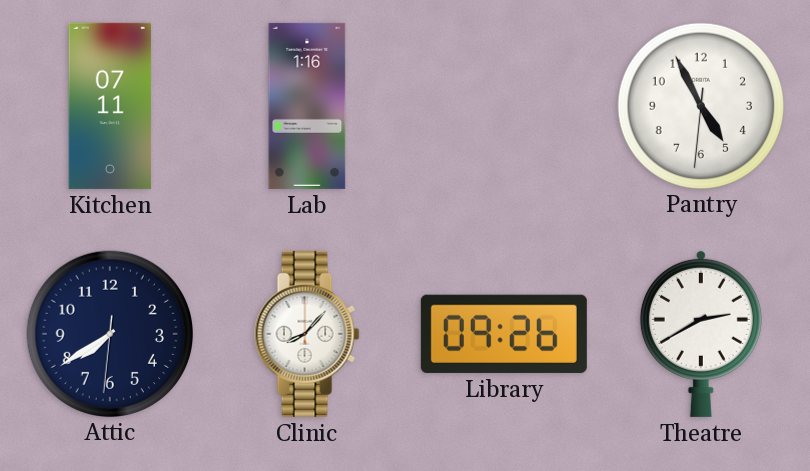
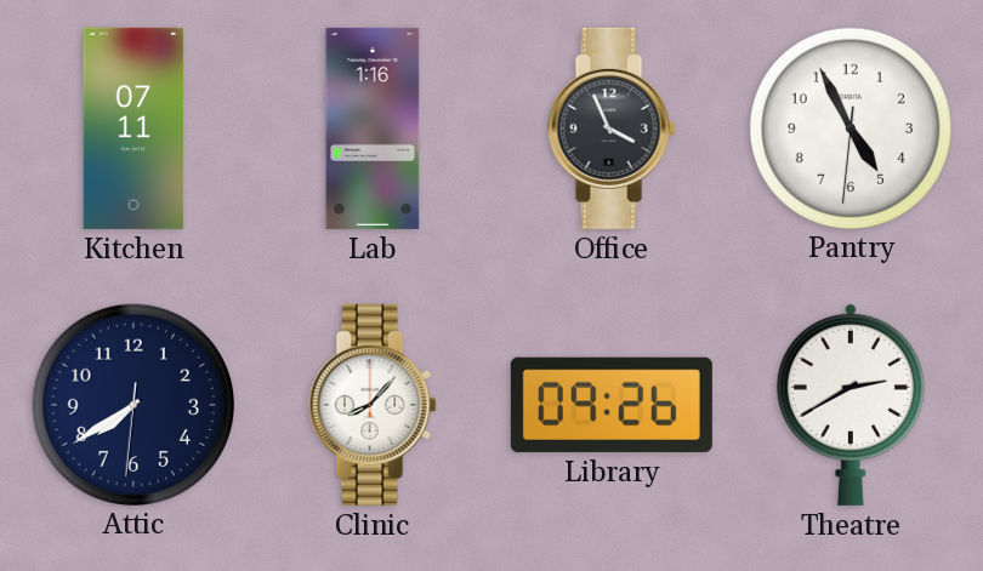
Office: none -> 3:56
